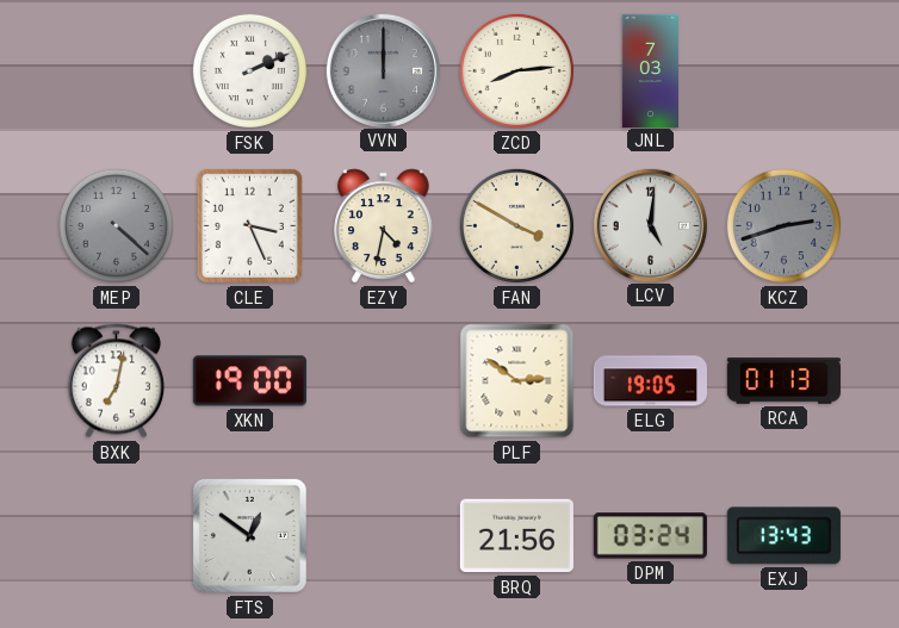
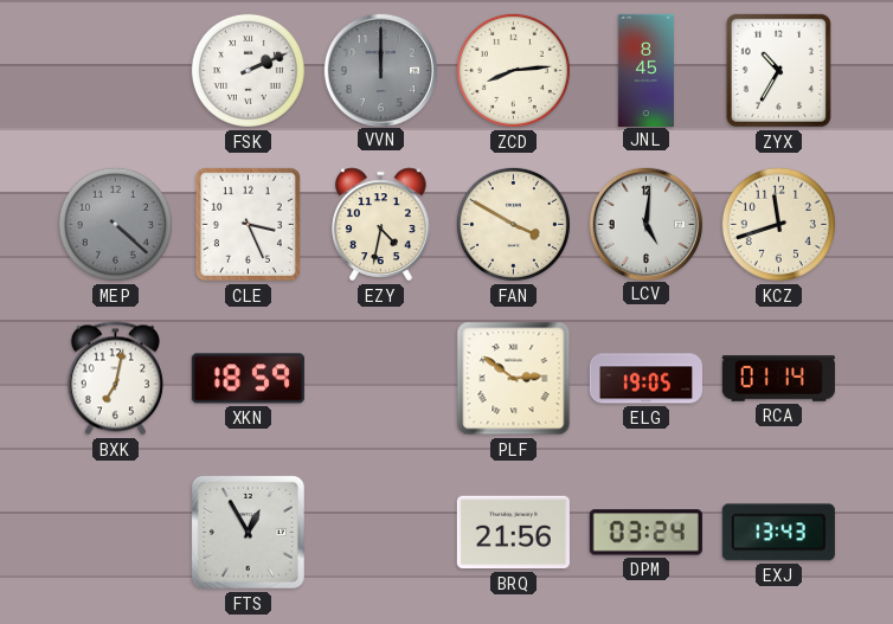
JNL: 7:03 -> 8:45
ZYX: none -> 10:35
KCZ: 2:42 -> 11:42
KCZ dial: grey -> cream
XKN: 19:00 -> 18:59
RCA: 01:13 -> 01:14
FTS: 12:51 -> 12:55
